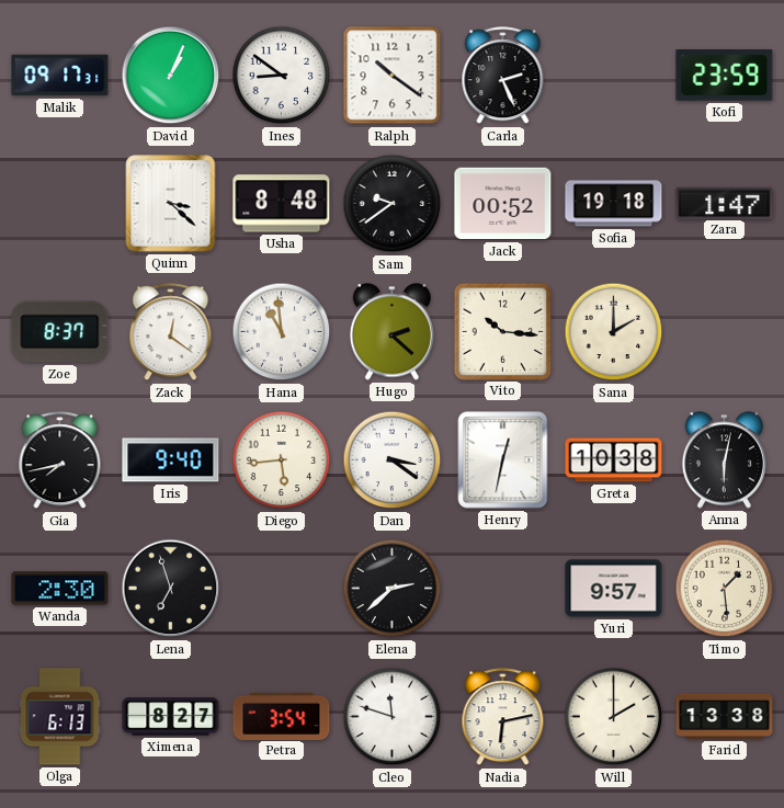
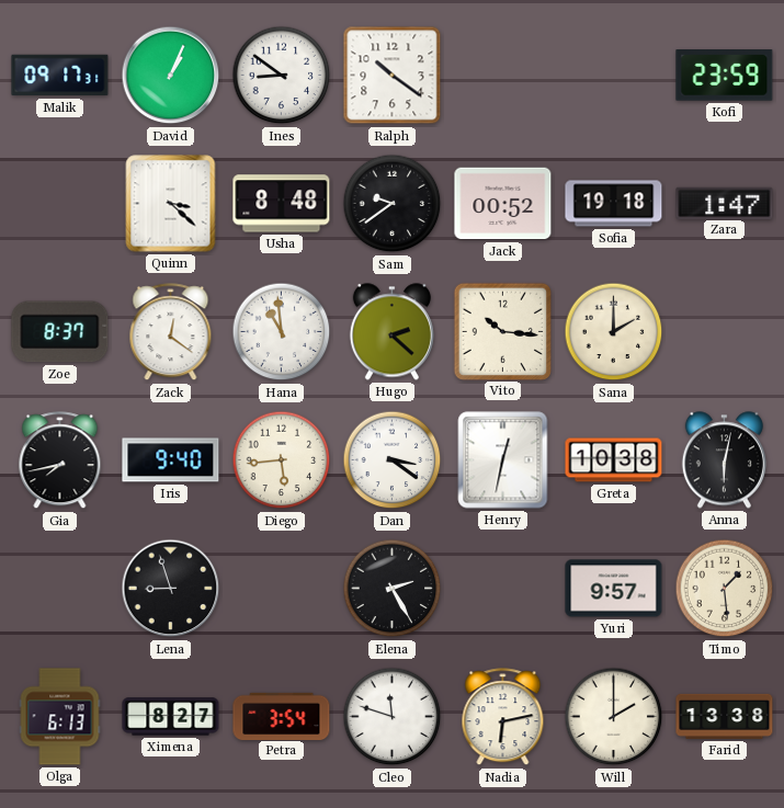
Carla: 2:26 -> none
Wanda: 2:30 -> none
Lena: 6:57 -> 8:57
Elena: 2:38 -> 2:25
